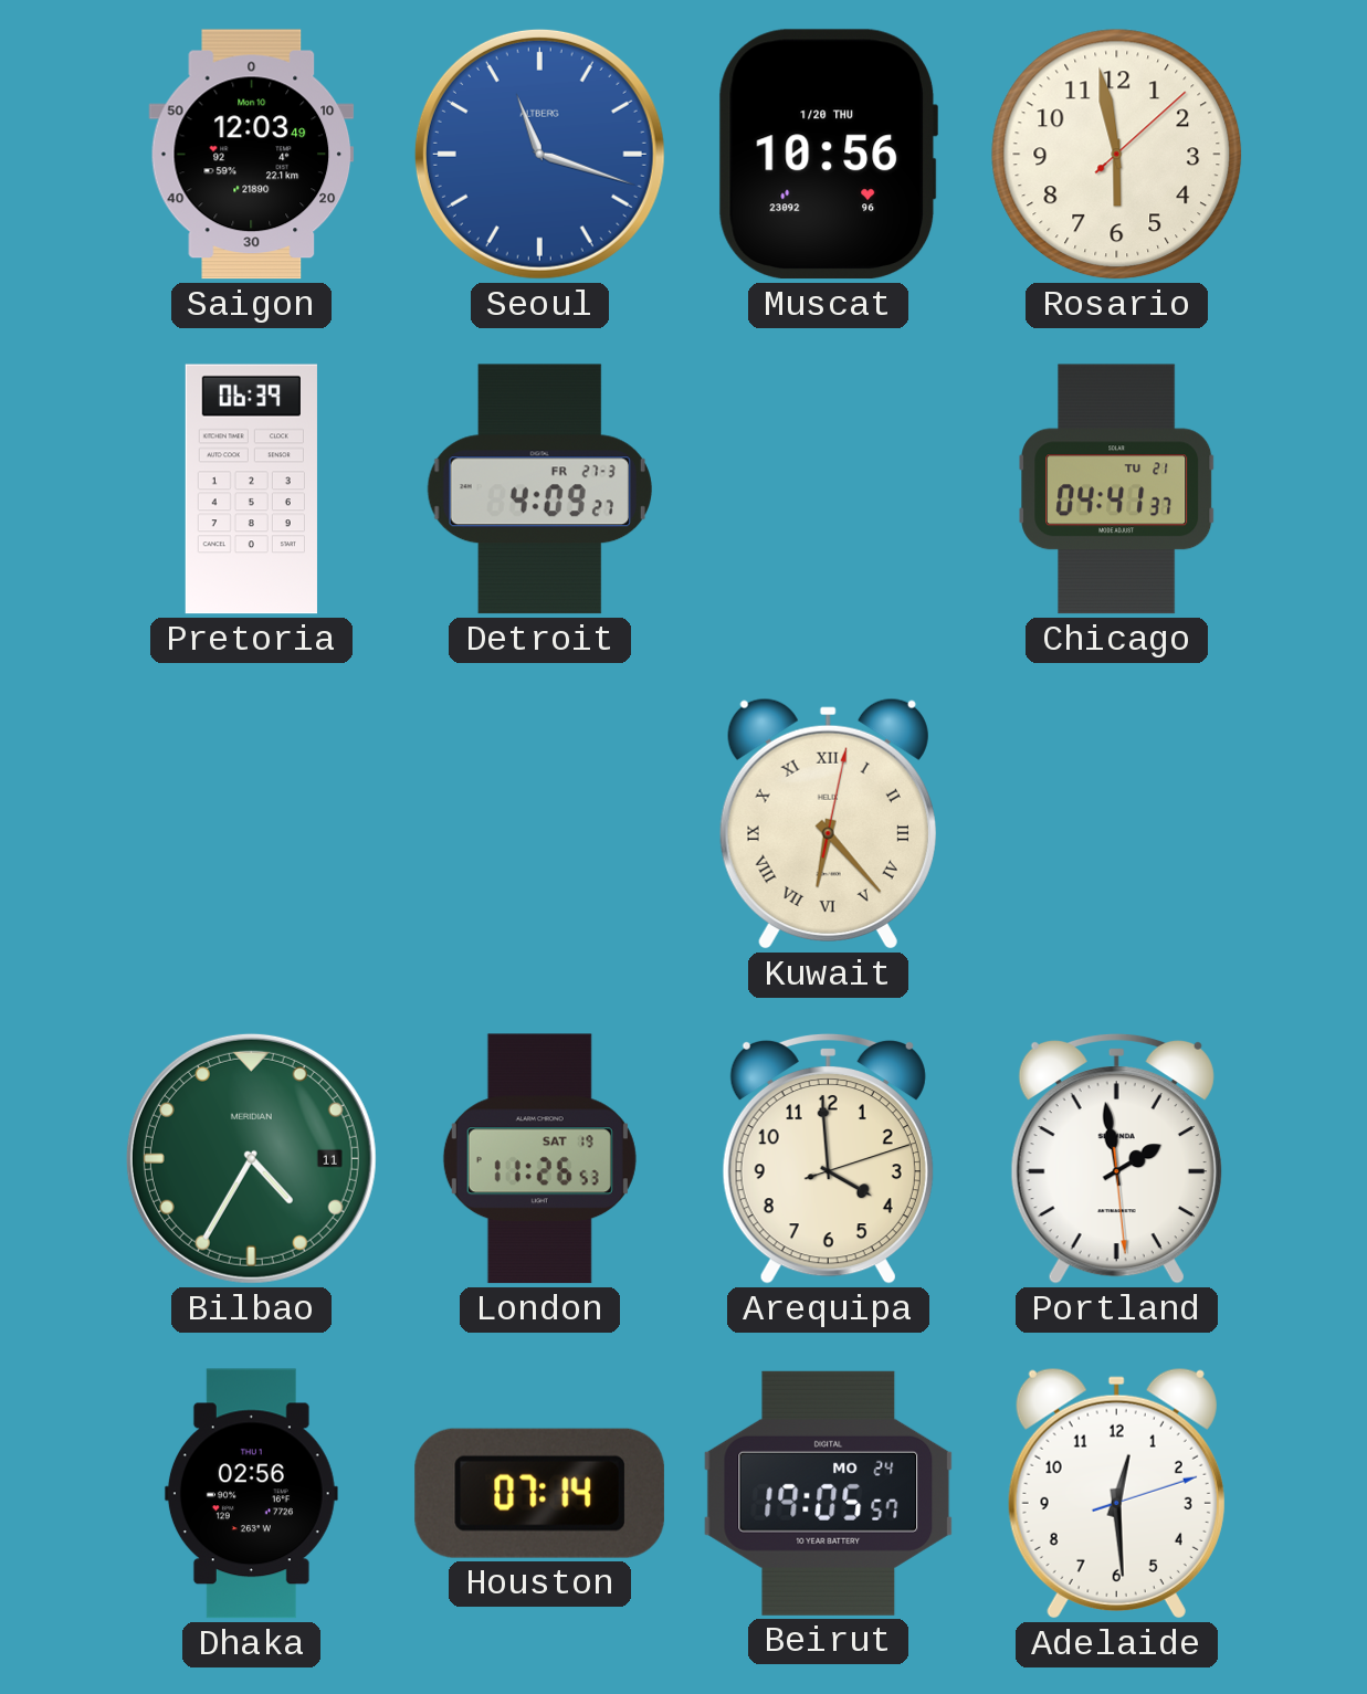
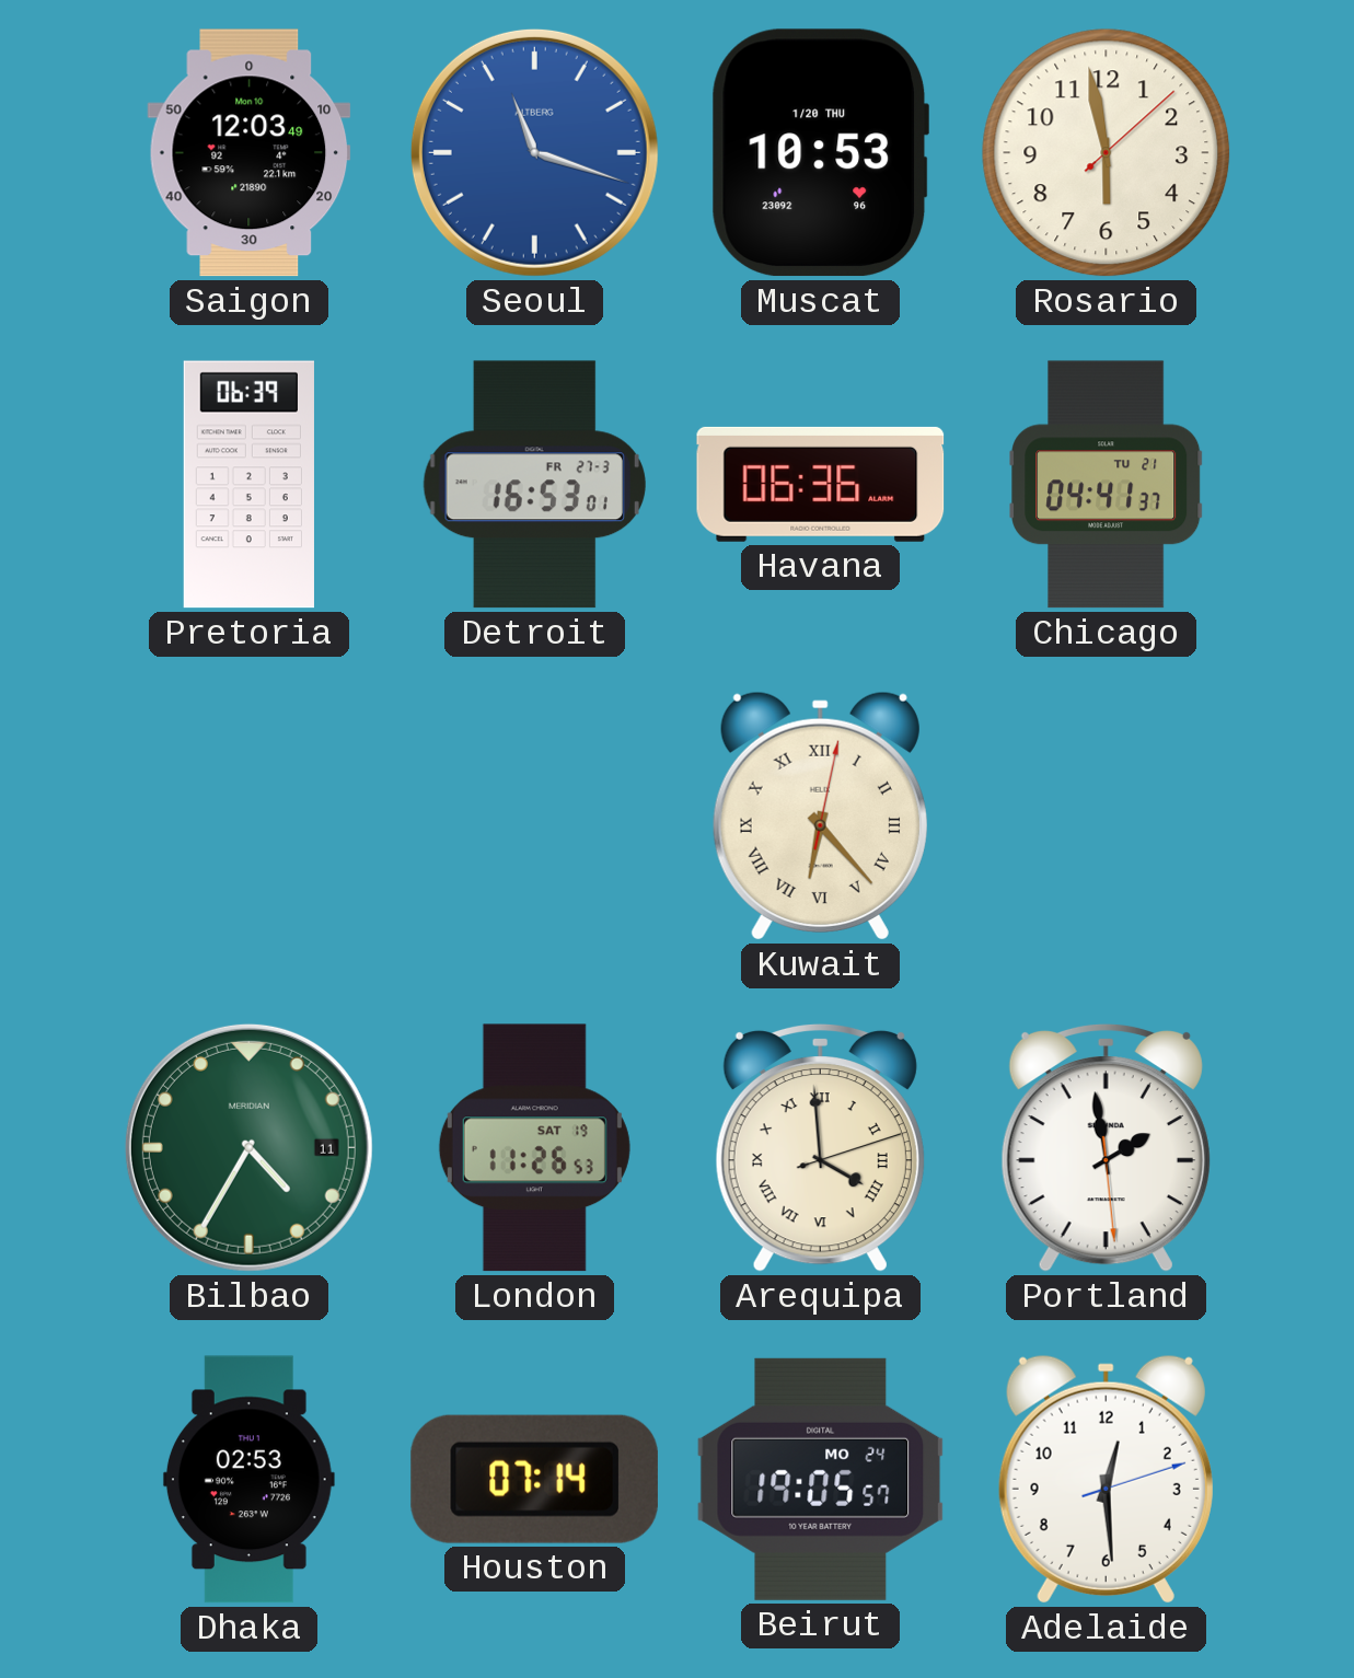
Muscat: 10:56 -> 10:53
Detroit: 4:09 -> 16:53
Havana: none -> 06:36
Arequipa numerals: Arabic -> Roman
Dhaka: 02:56 -> 02:53
